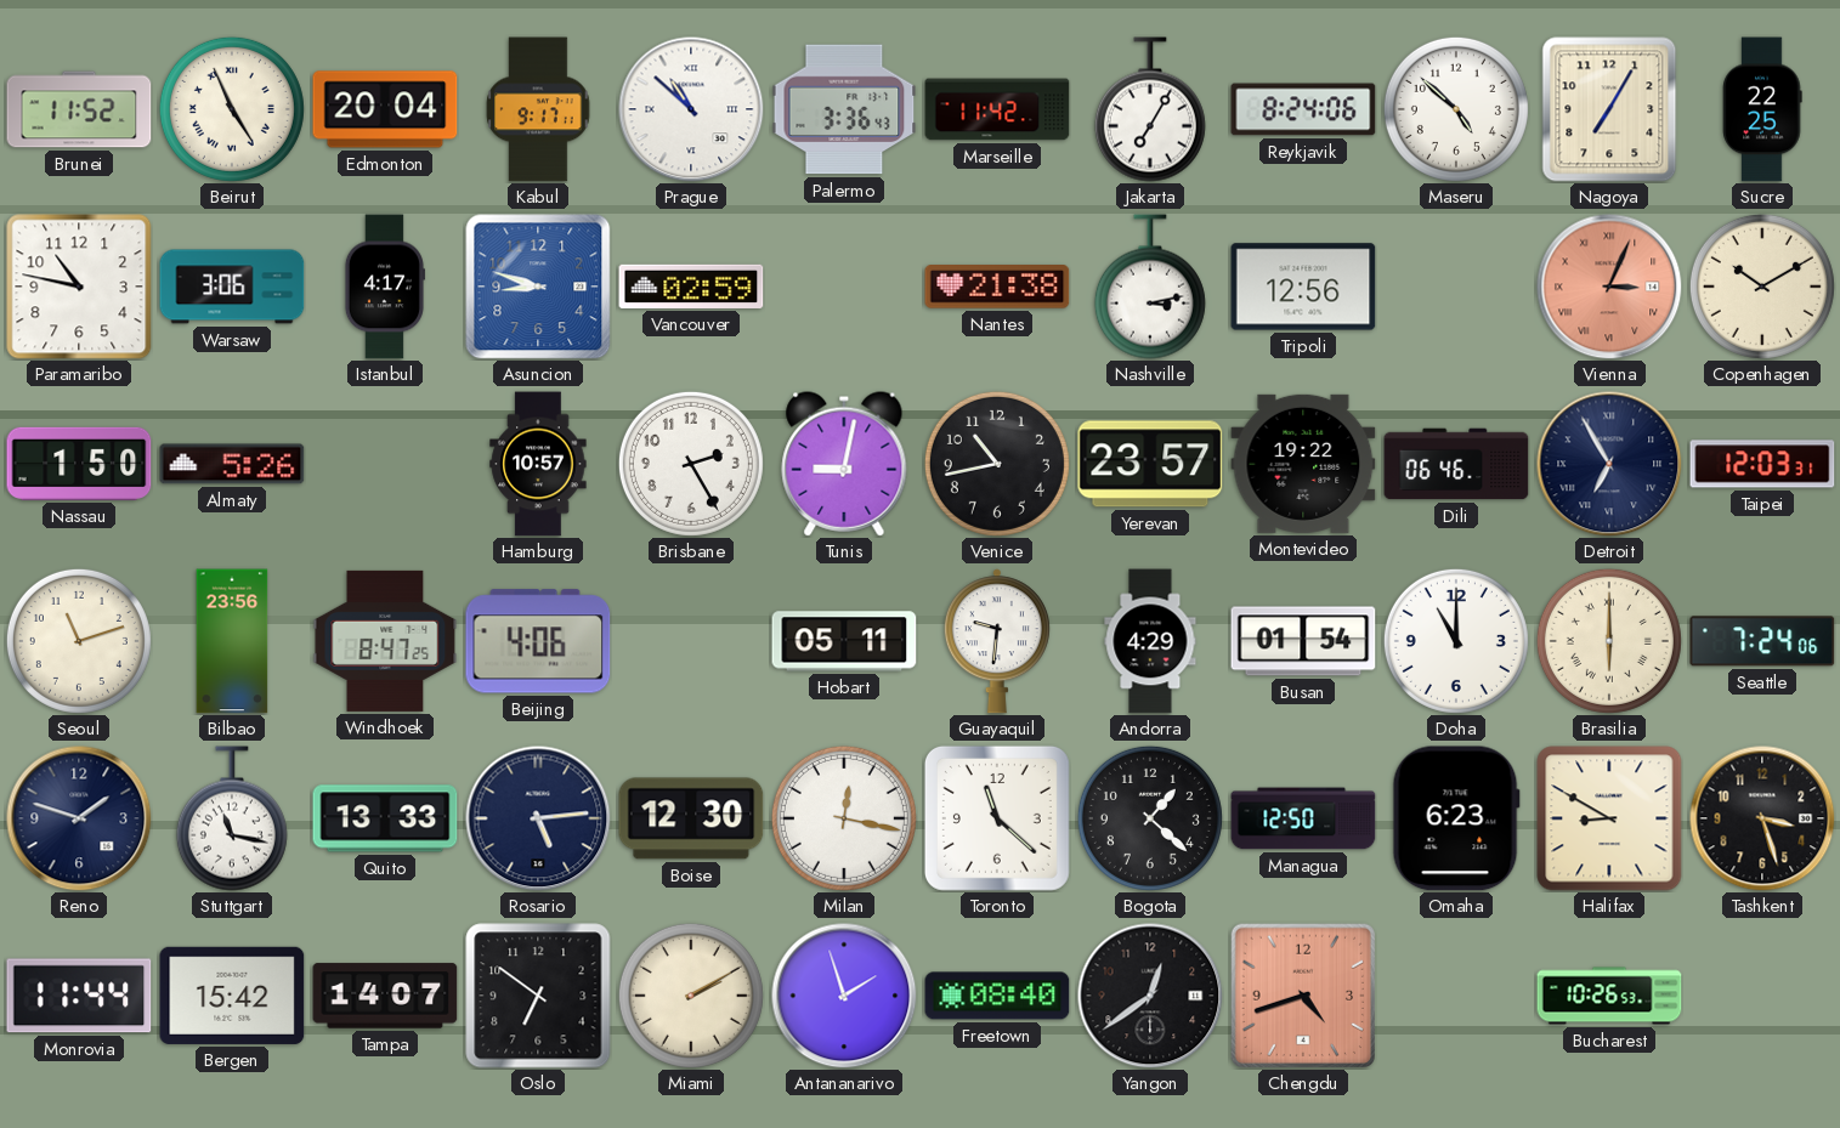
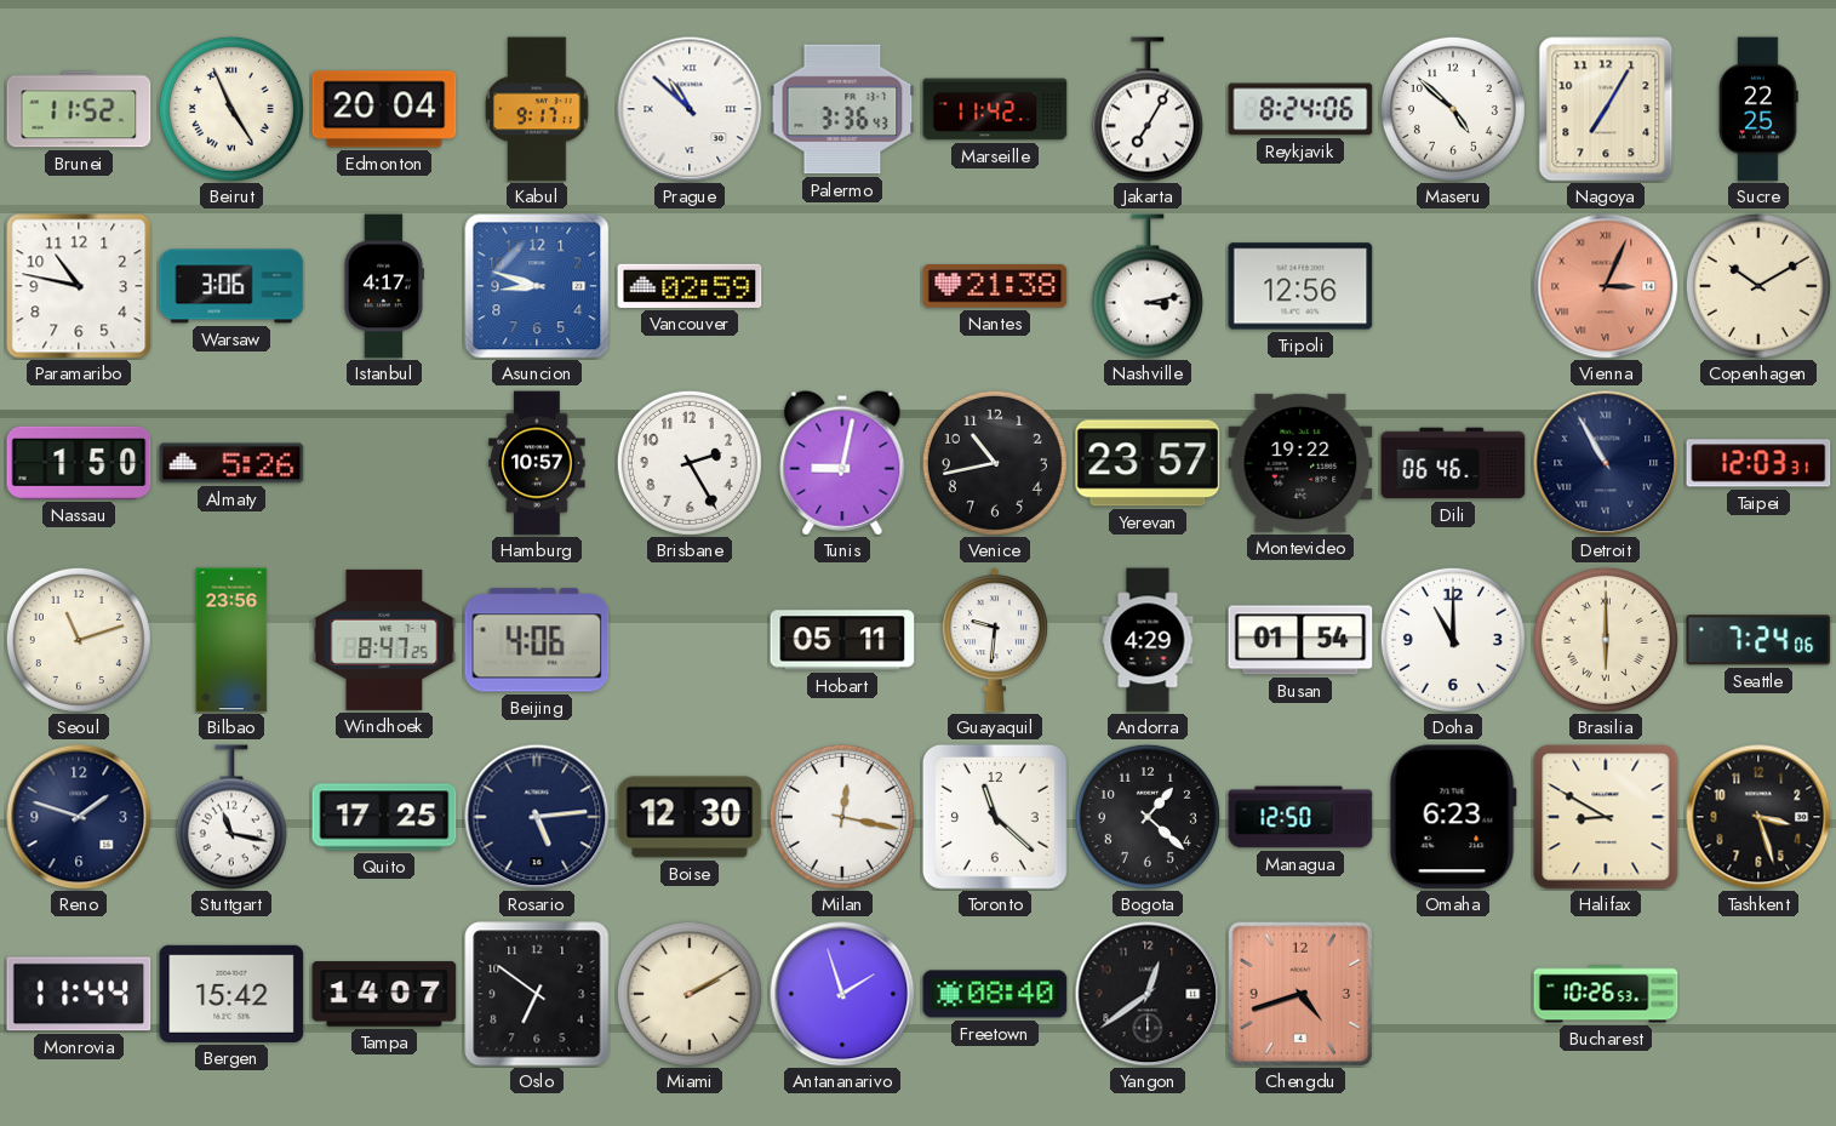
Detroit: 6:55 -> 10:55
Quito: 13:33 -> 17:25
